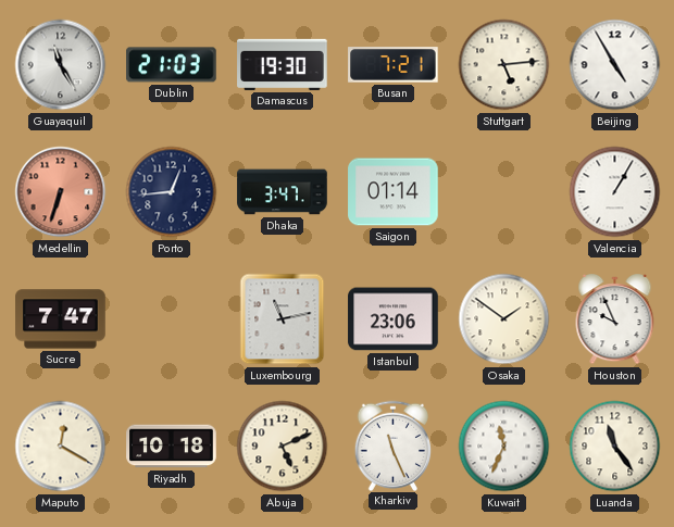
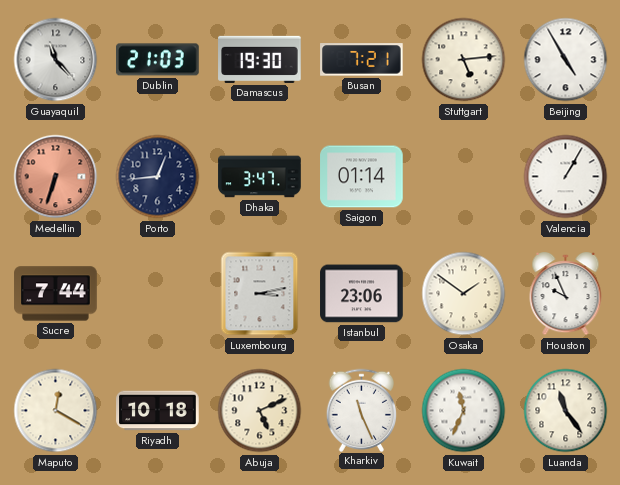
Guayaquil: 11:25 -> 11:23
Sucre: 7:47 -> 7:44
Luxembourg: 11:13 -> 3:13
